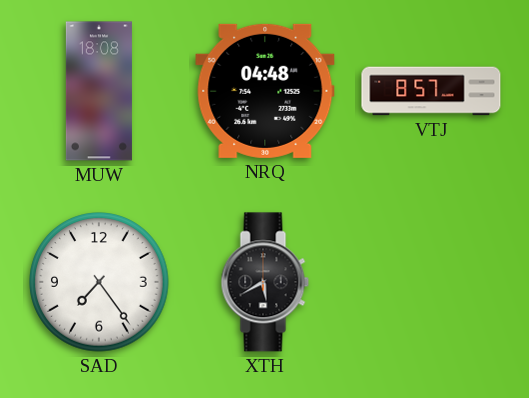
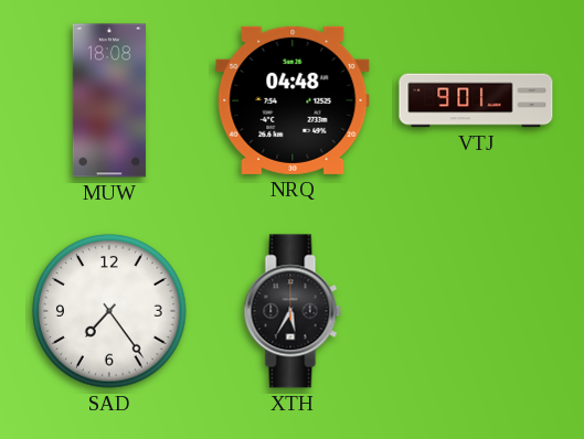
VTJ: 8:57 -> 9:01
XTH: 5:40 -> 5:35
